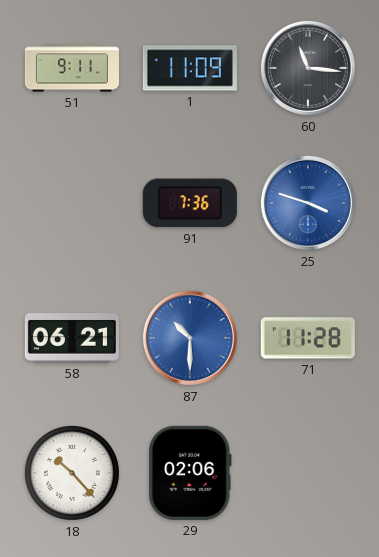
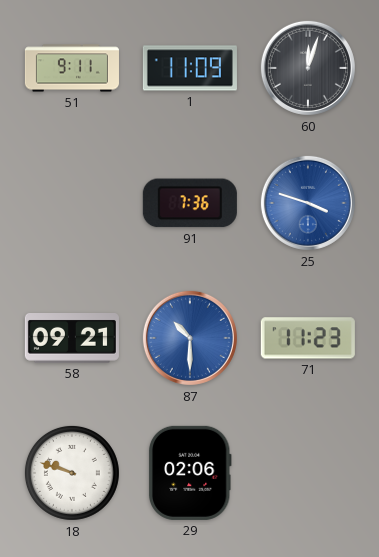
60: 11:16 -> 12:03
58: 06:21 -> 09:21
71: 11:28 -> 11:23
18: 10:23 -> 9:48
